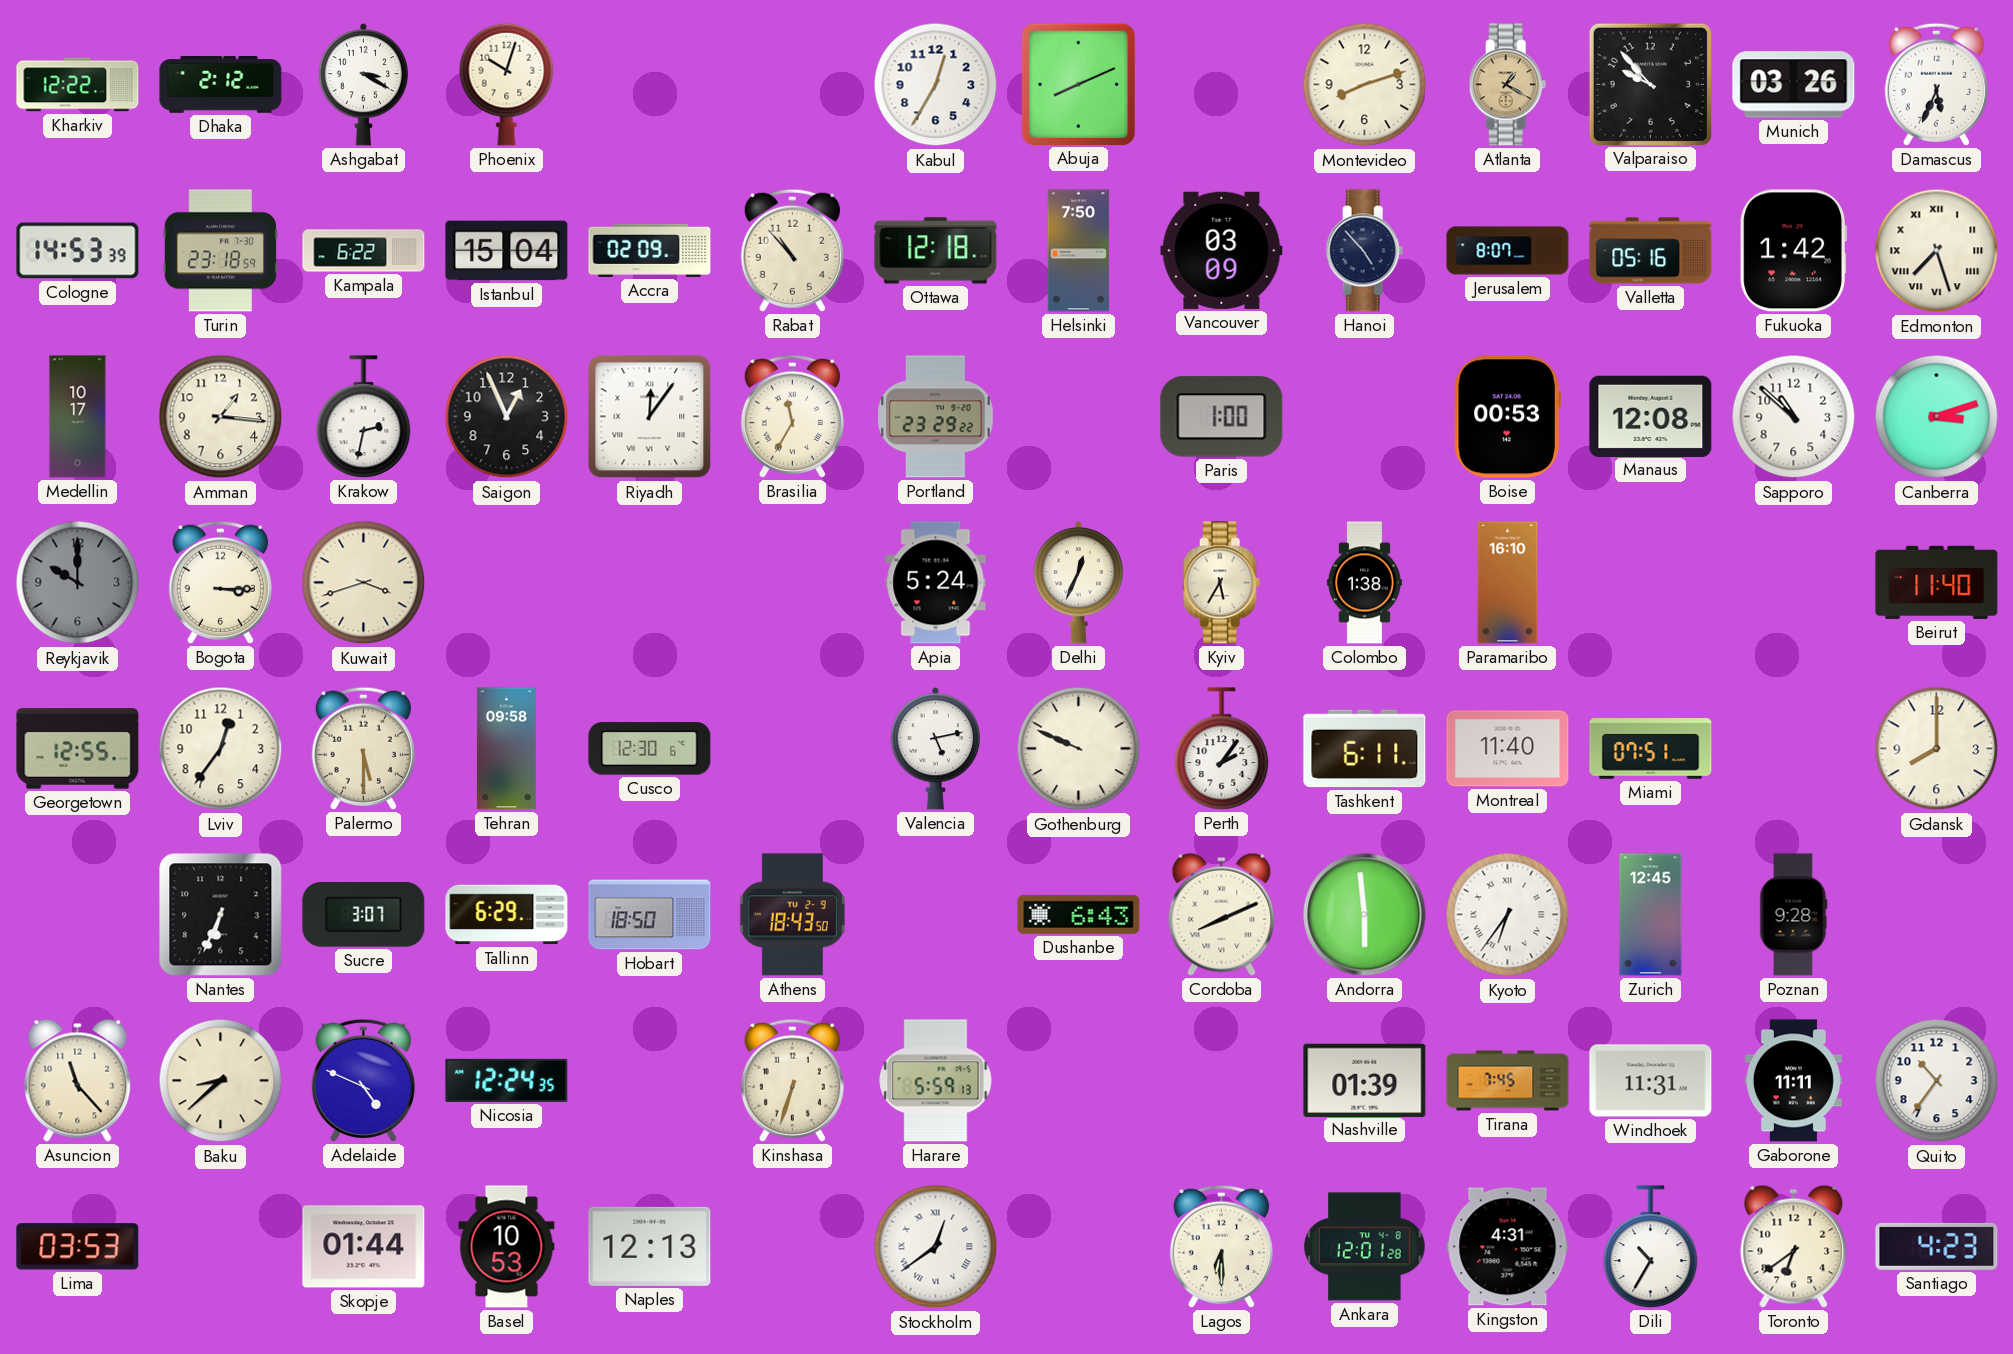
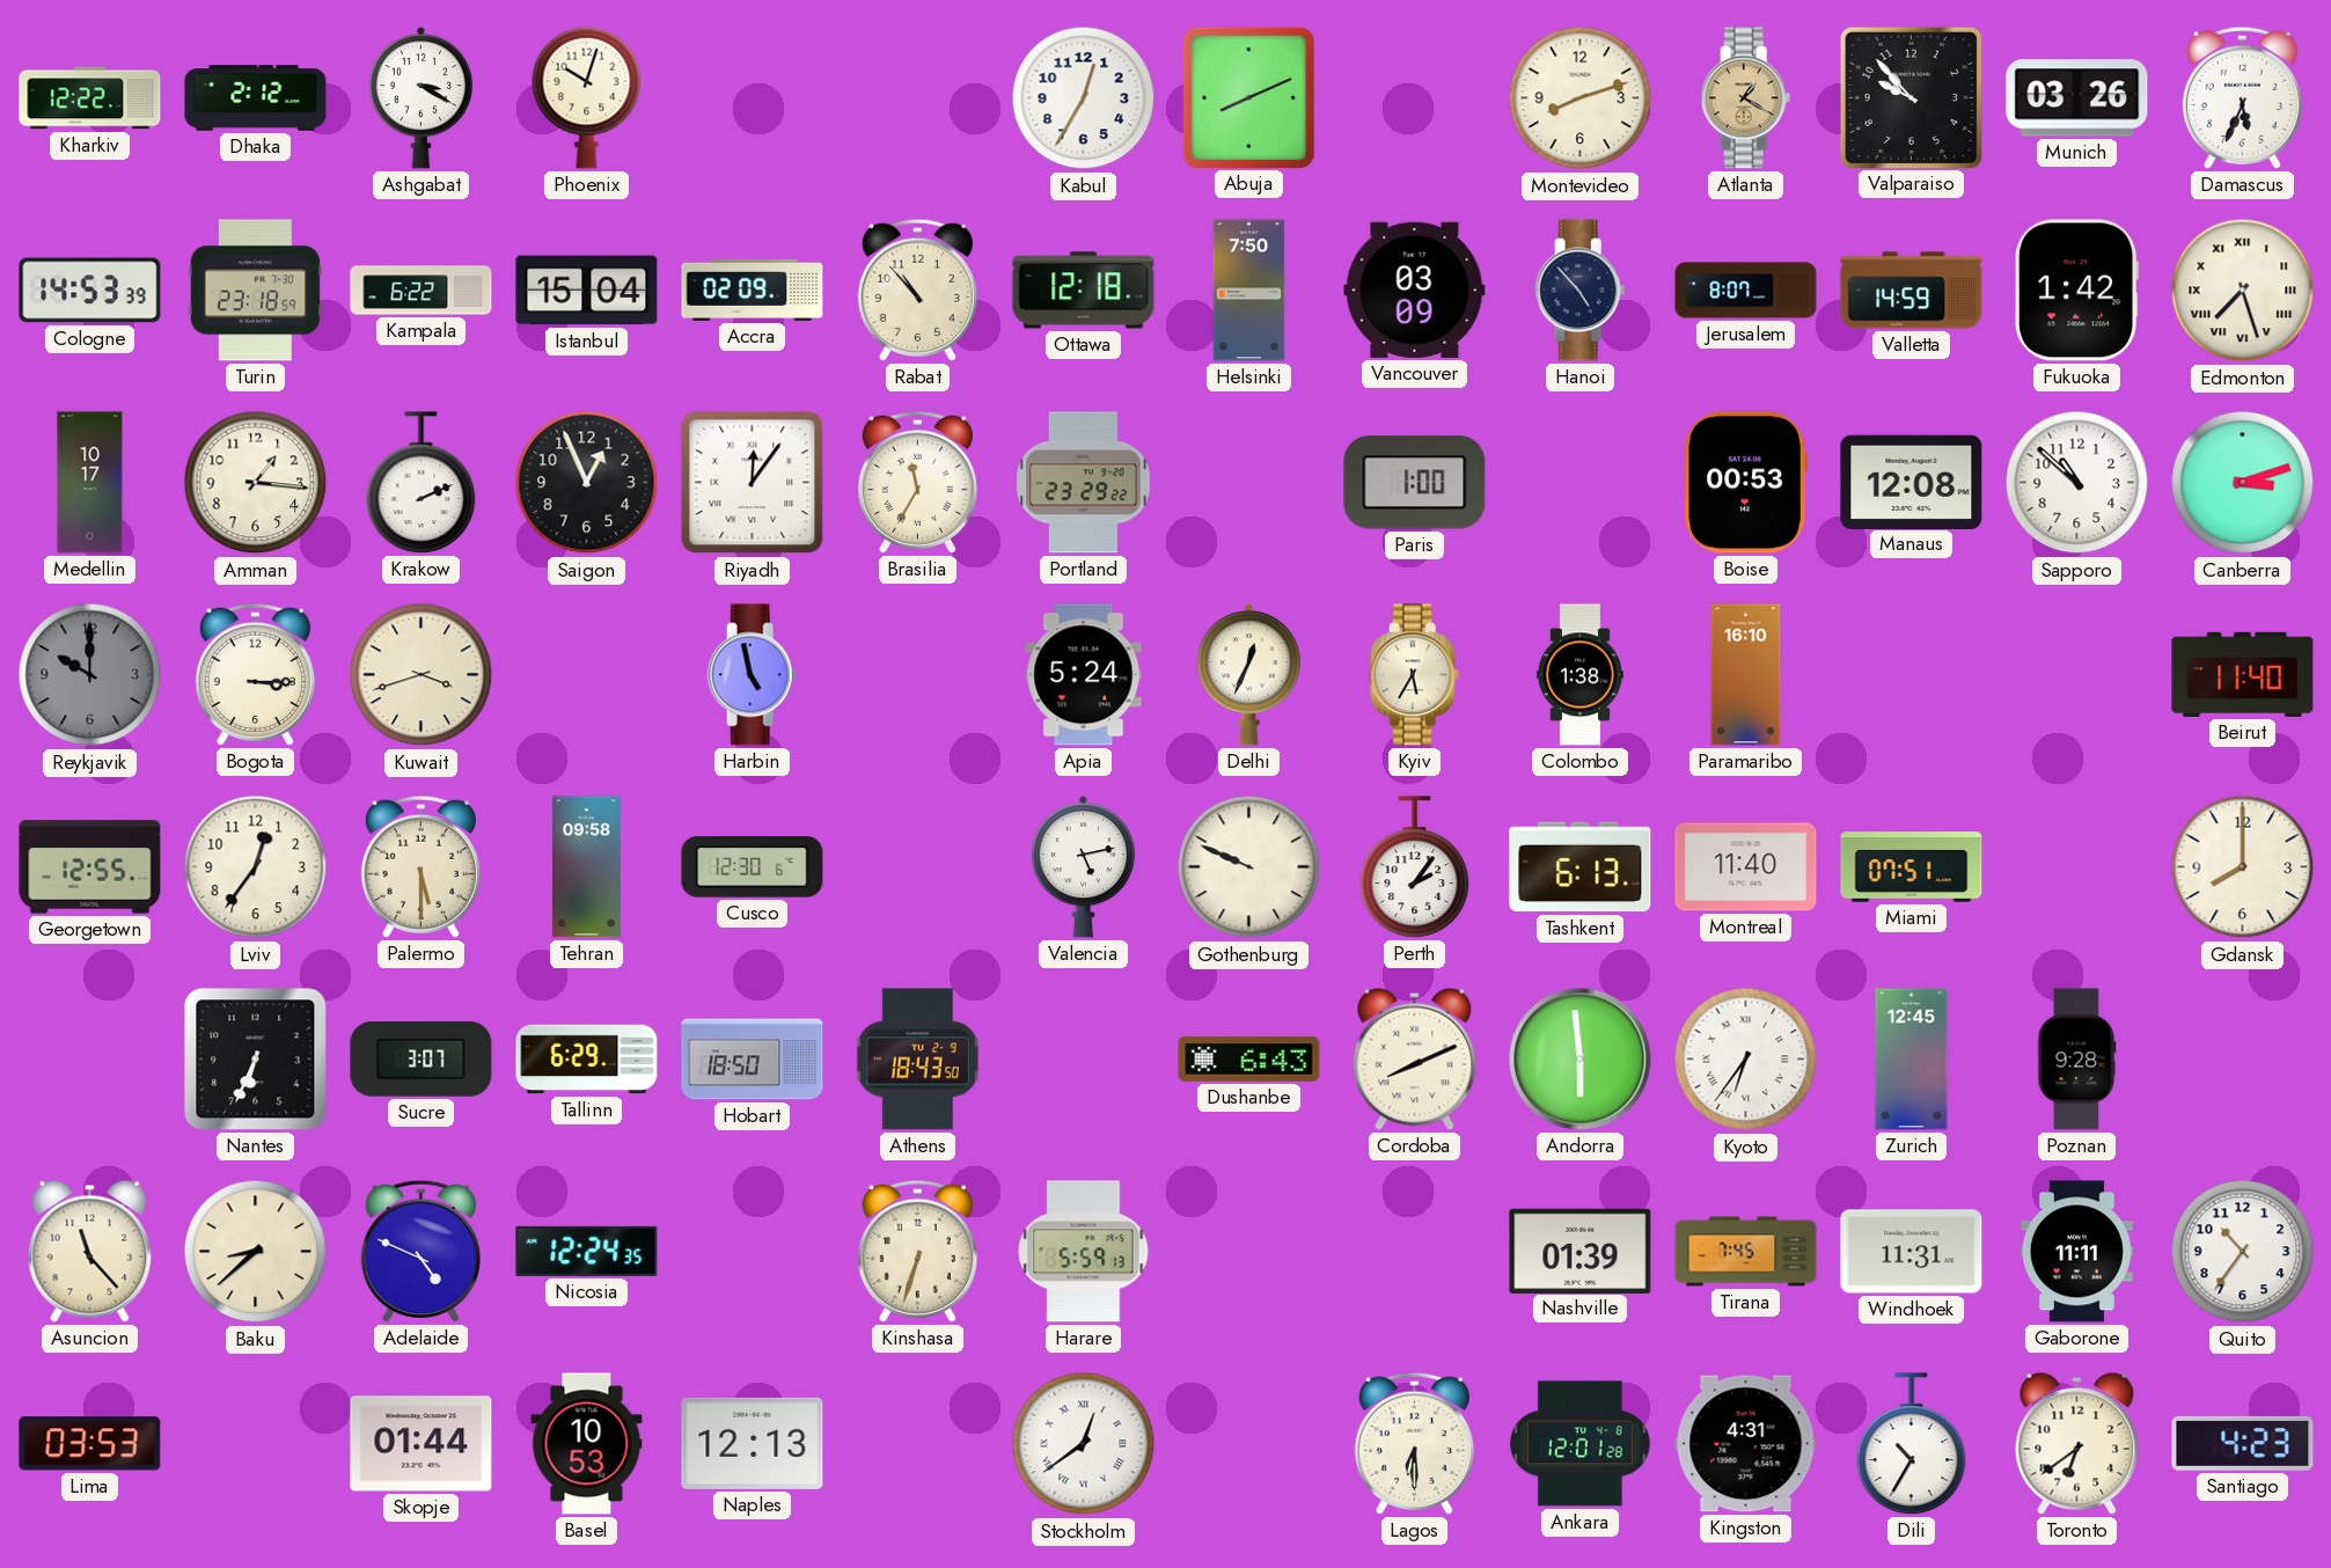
Valletta: 05:16 -> 14:59
Krakow: 2:32 -> 2:11
Harbin: none -> 4:58
Tashkent: 6:11 -> 6:13
